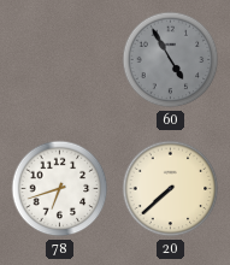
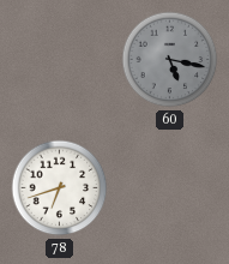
60: 4:55 -> 5:17
20: 7:38 -> none
